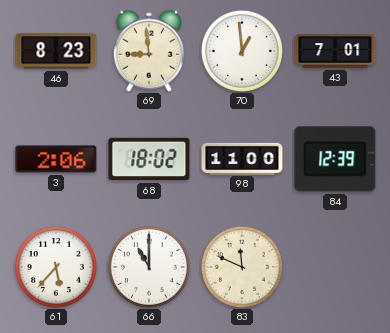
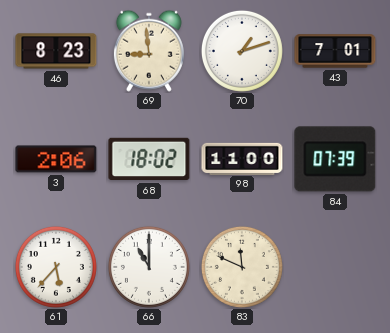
70: 12:59 -> 1:12
84: 12:39 -> 07:39
